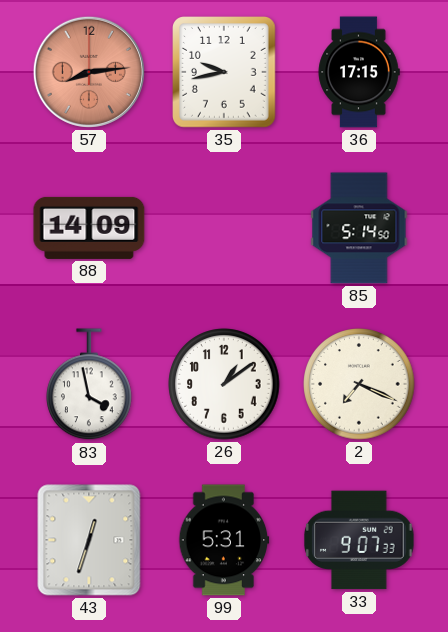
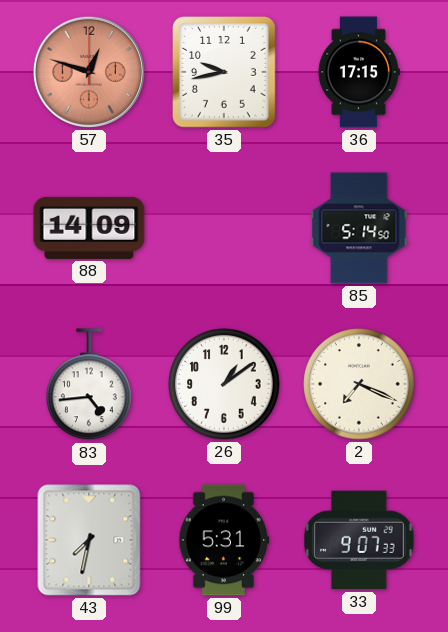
57: 8:14 -> 12:48
83: 3:58 -> 4:44
43: 12:33 -> 7:32
